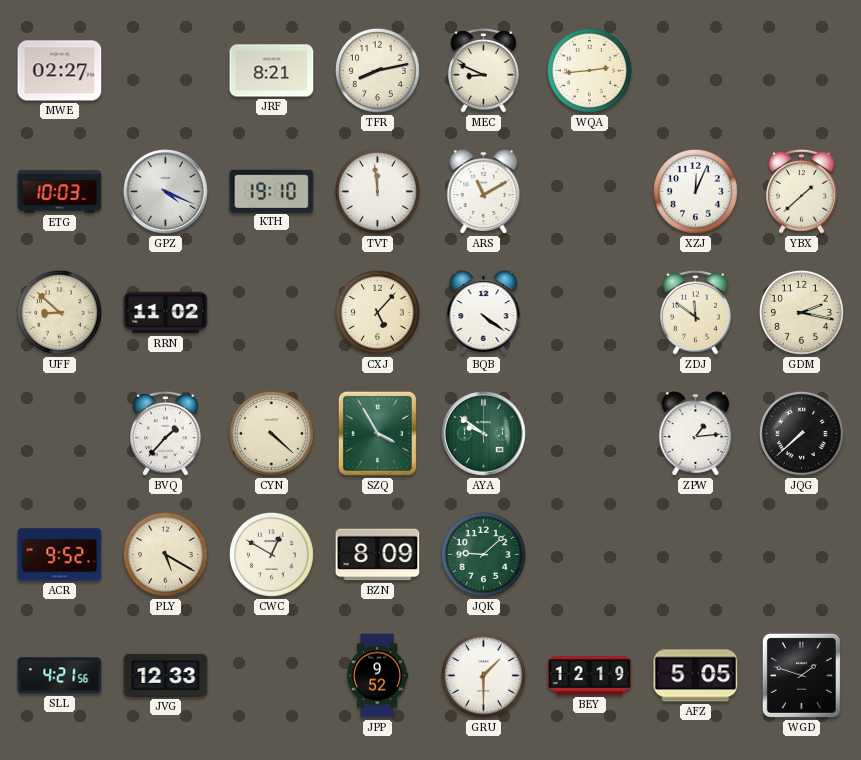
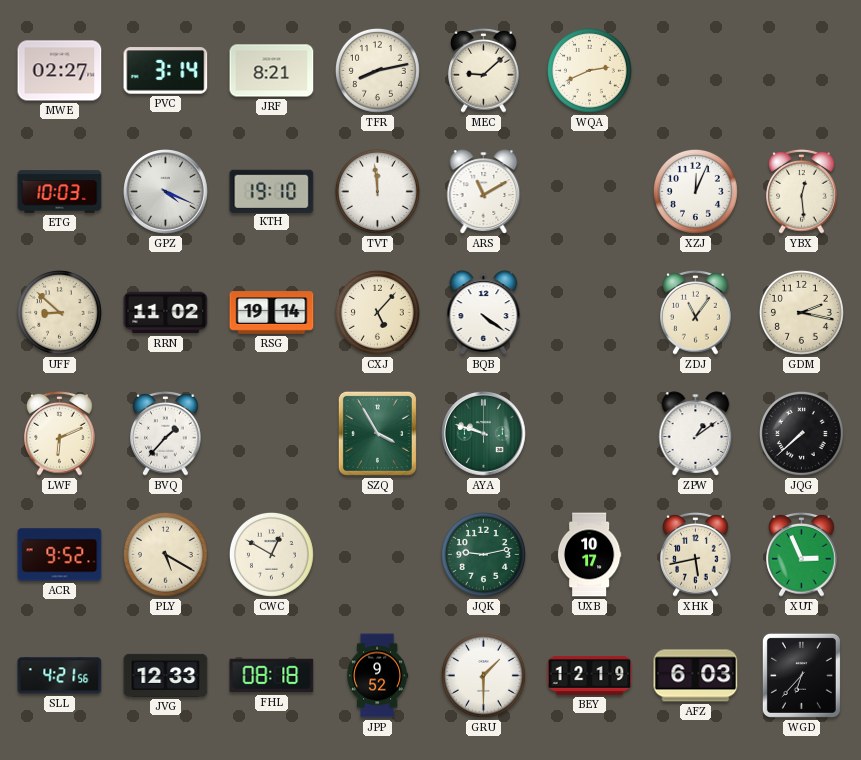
PVC: none -> 3:14
MEC: 8:49 -> 9:08
WQA: 2:44 -> 2:41
YBX: 1:38 -> 12:29
RSG: none -> 19:14
ZDJ: 11:51 -> 11:06
LWF: none -> 6:11
CYN: 4:22 -> none
AYA: 9:51 -> 9:48
ZPW: 1:14 -> 1:09
BZN: 8:09 -> none
JQK: 9:08 -> 9:13
UXB: none -> 10:17
XHK: none -> 5:43
XUT: none -> 2:56
FHL: none -> 08:18
AFZ: 5:05 -> 6:03
WGD: 1:48 -> 6:37
